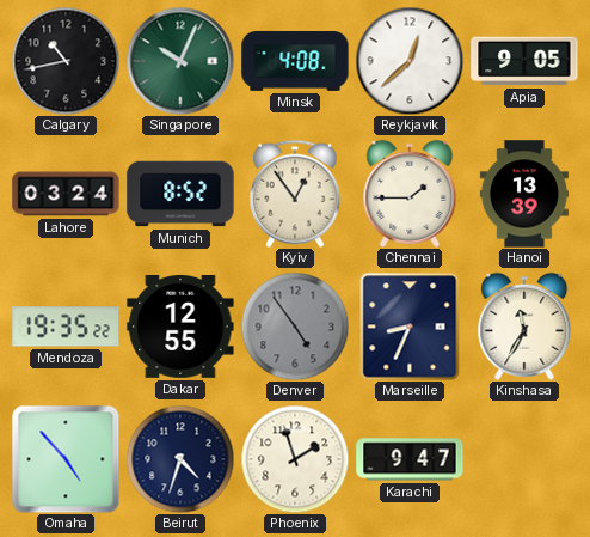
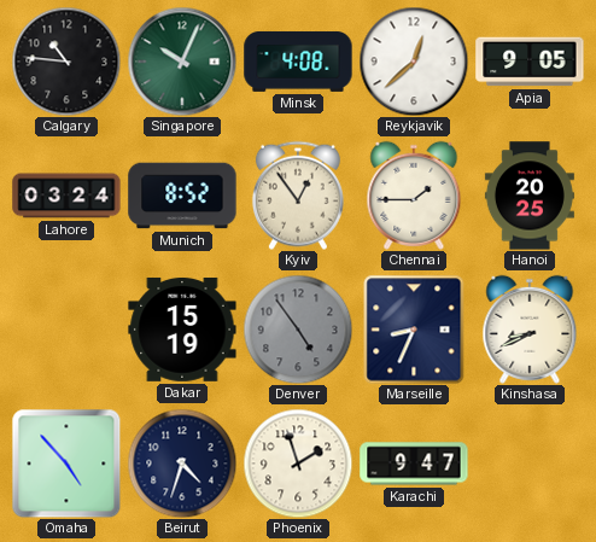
Calgary: 10:43 -> 10:46
Hanoi: 13:39 -> 20:25
Mendoza: 19:35 -> none
Dakar: 12:55 -> 15:19
Kinshasa: 11:35 -> 8:41
